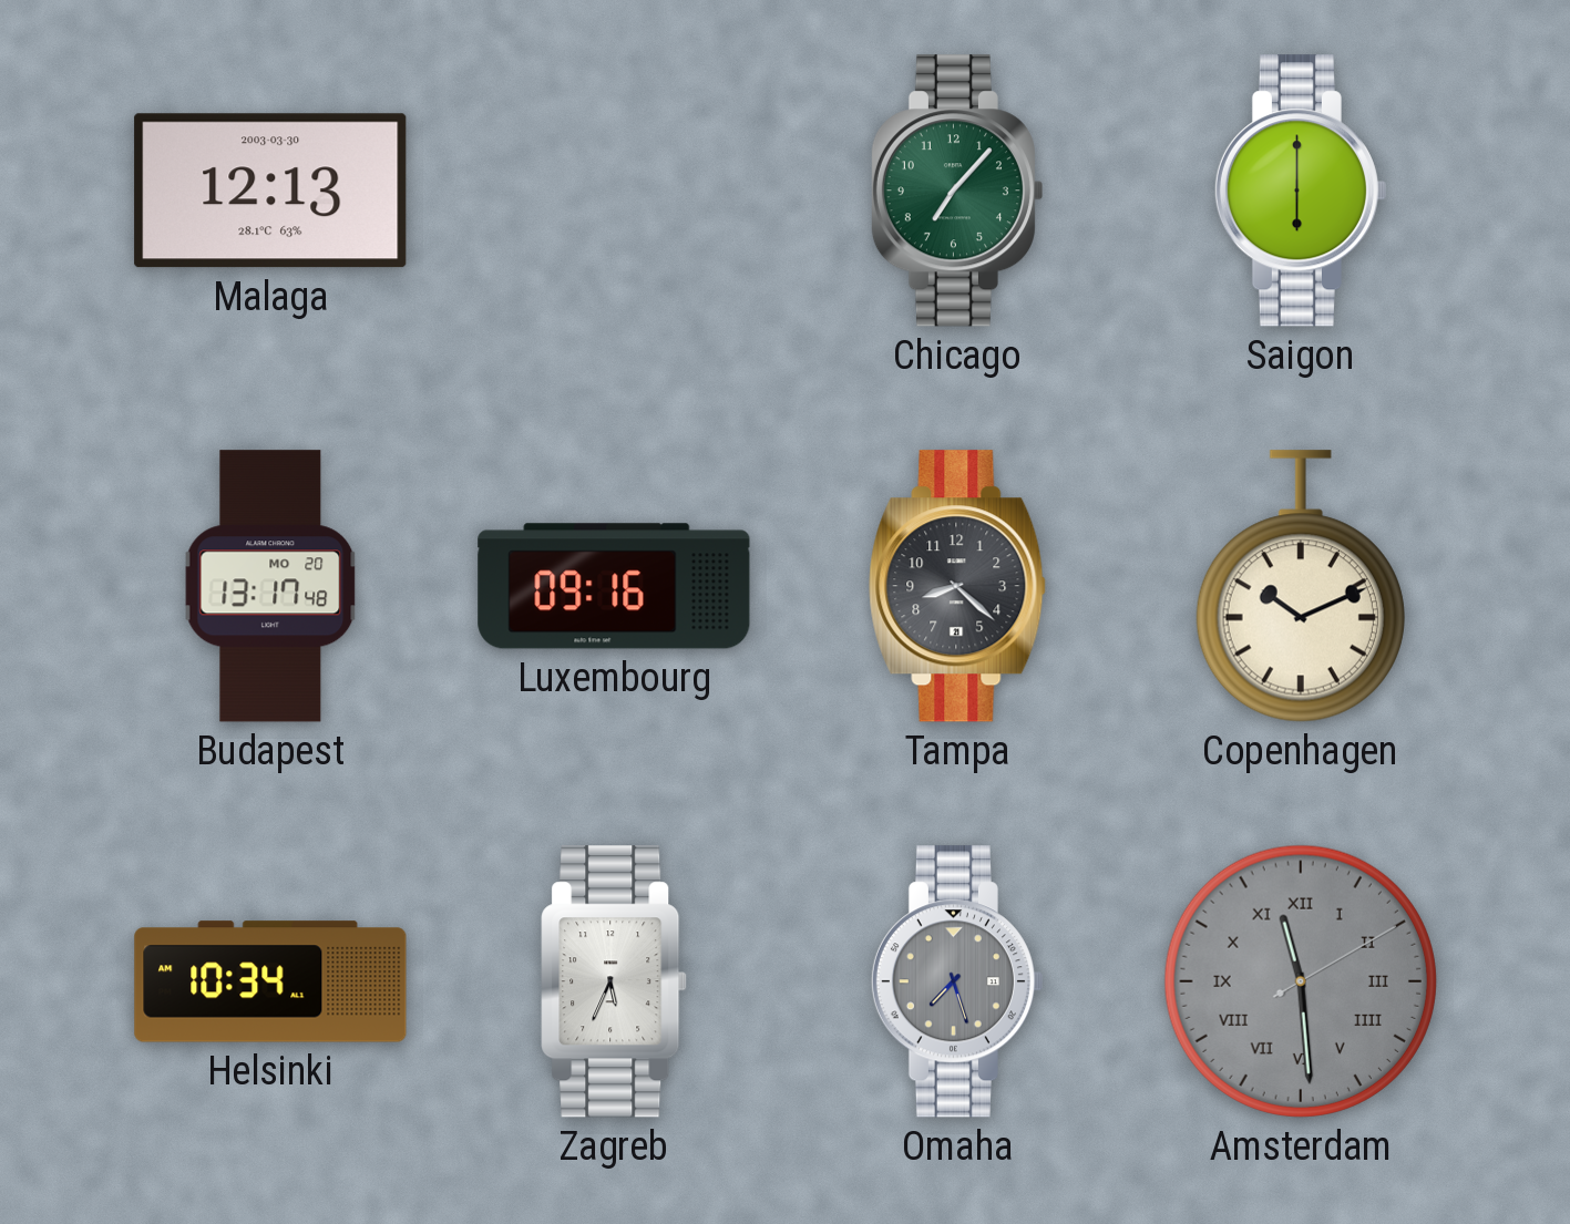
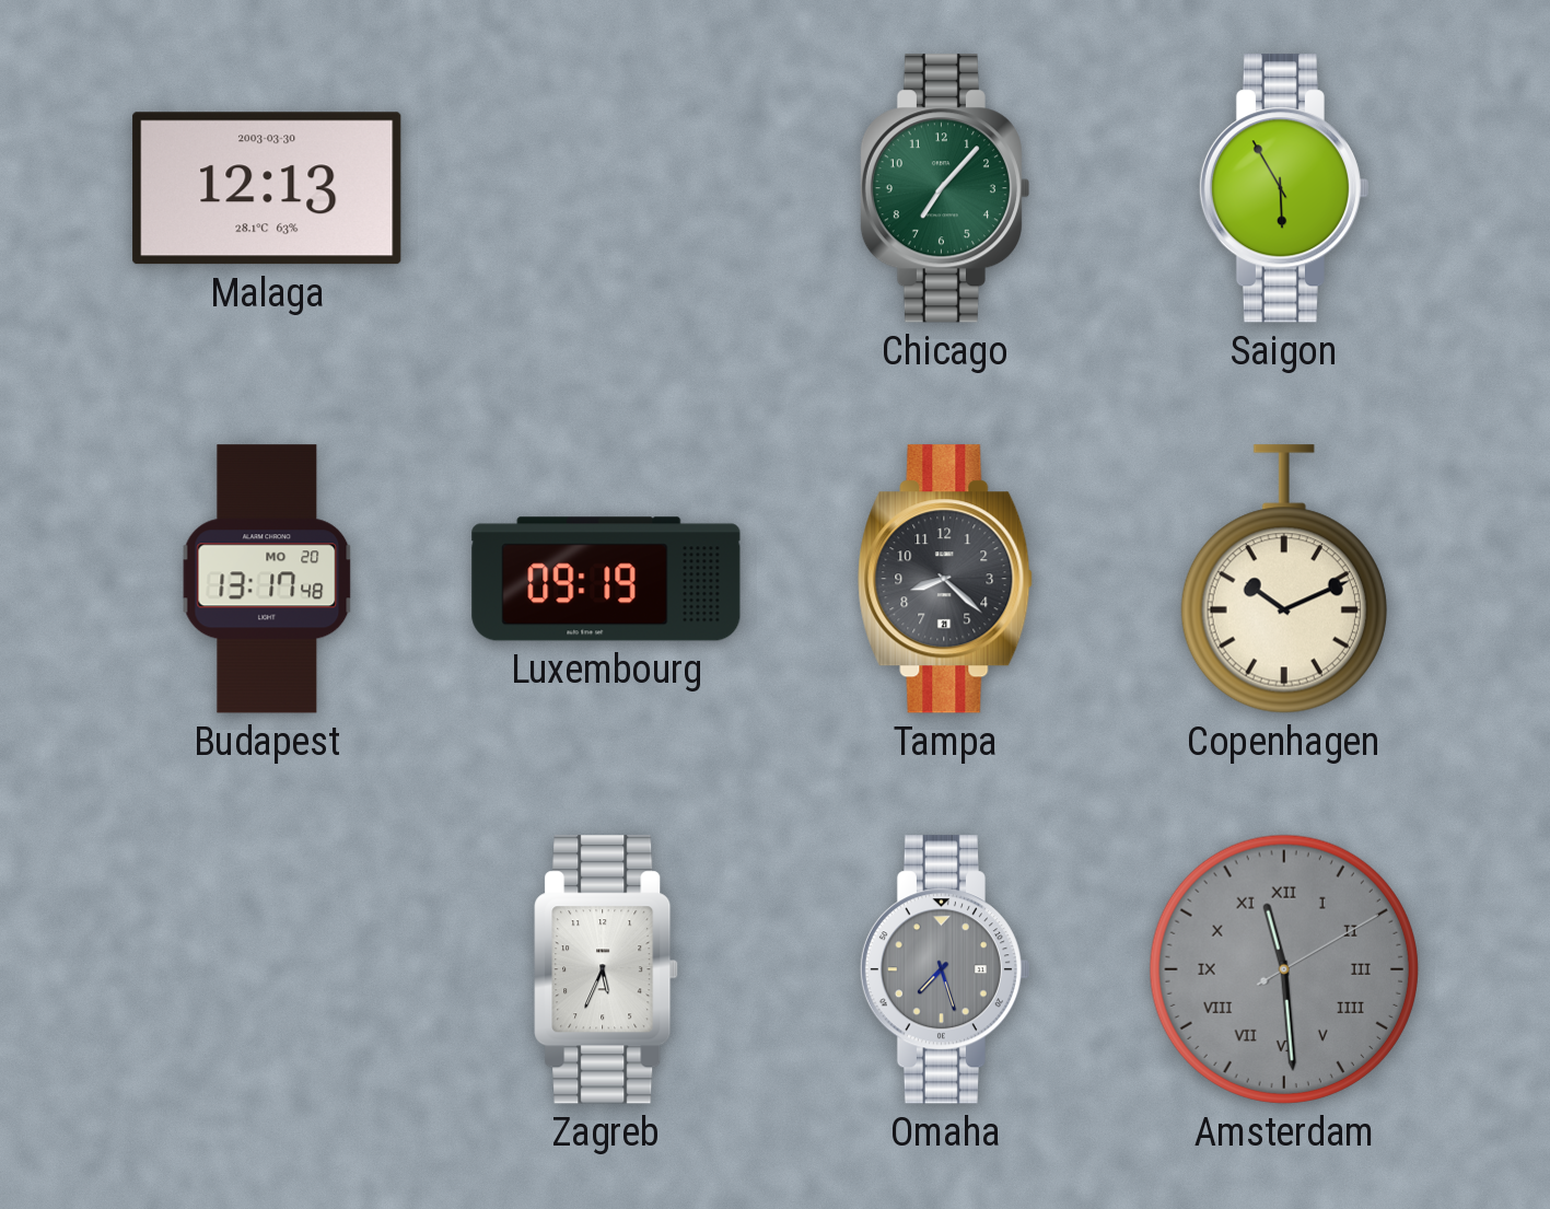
Saigon: 6:00 -> 5:55
Luxembourg: 09:16 -> 09:19
Helsinki: 10:34 -> none
